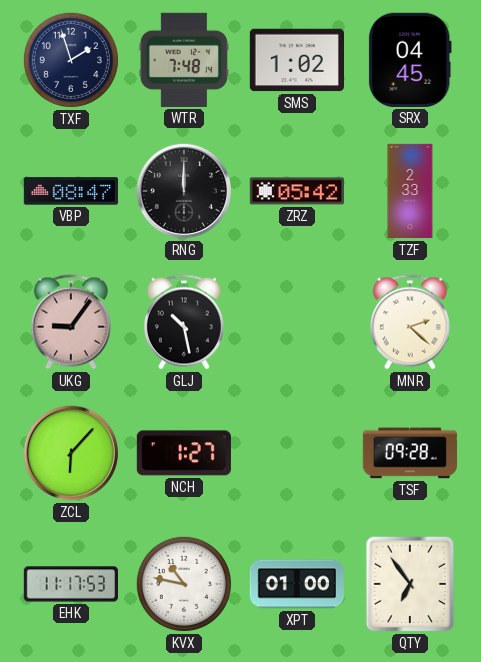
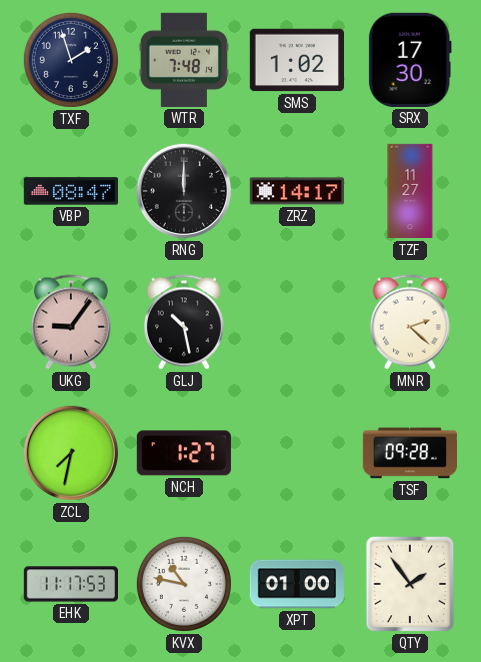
SRX: 04:45 -> 17:30
ZRZ: 05:42 -> 14:17
TZF: 2:33 -> 11:27
ZCL: 6:07 -> 7:32
QTY: 6:54 -> 1:54
